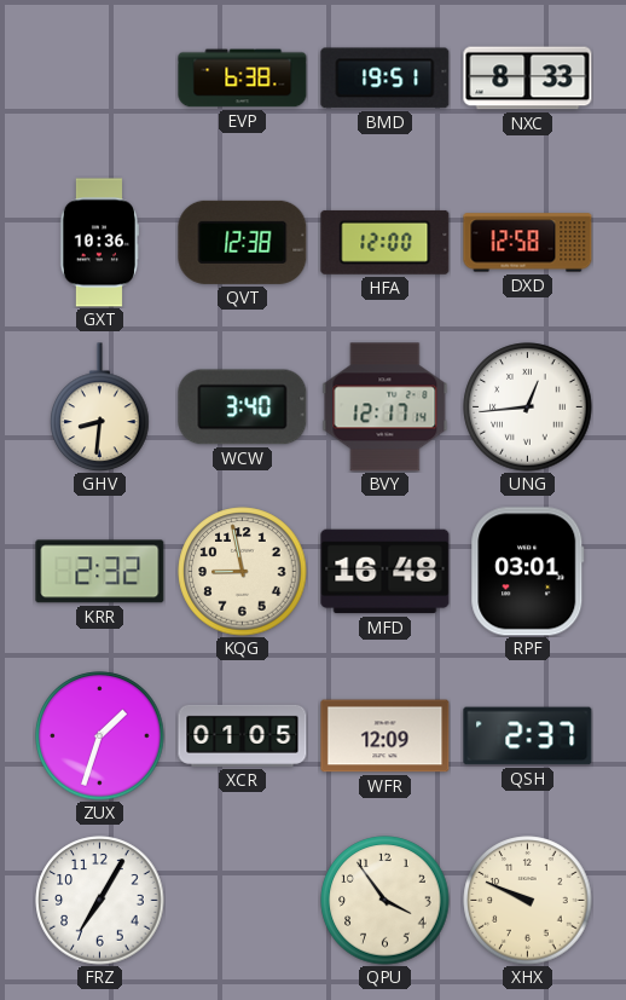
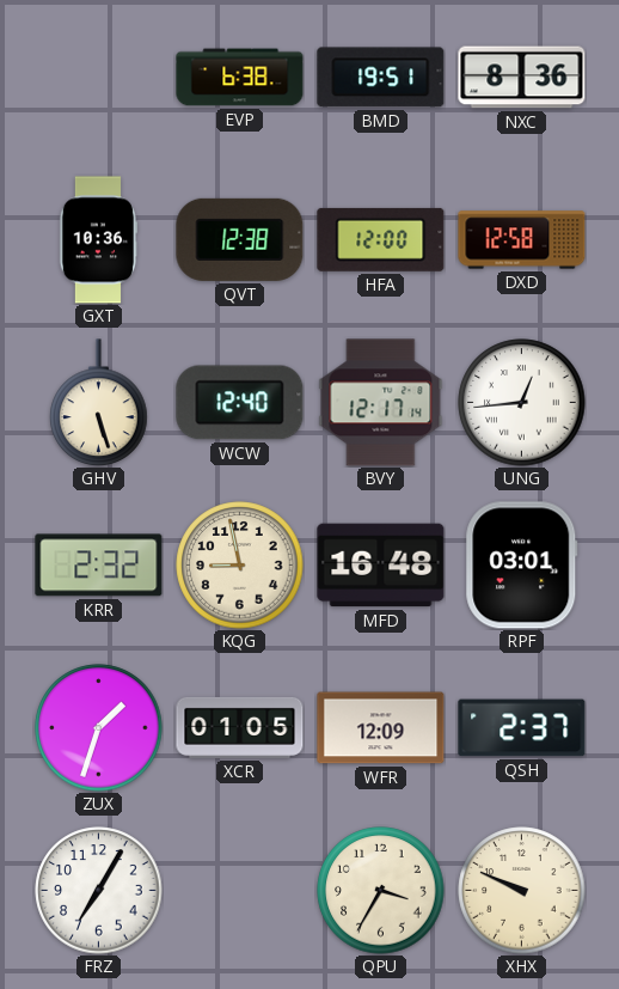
NXC: 8:33 -> 8:36
GHV: 8:31 -> 5:27
WCW: 3:40 -> 12:40
QPU: 3:54 -> 3:35
